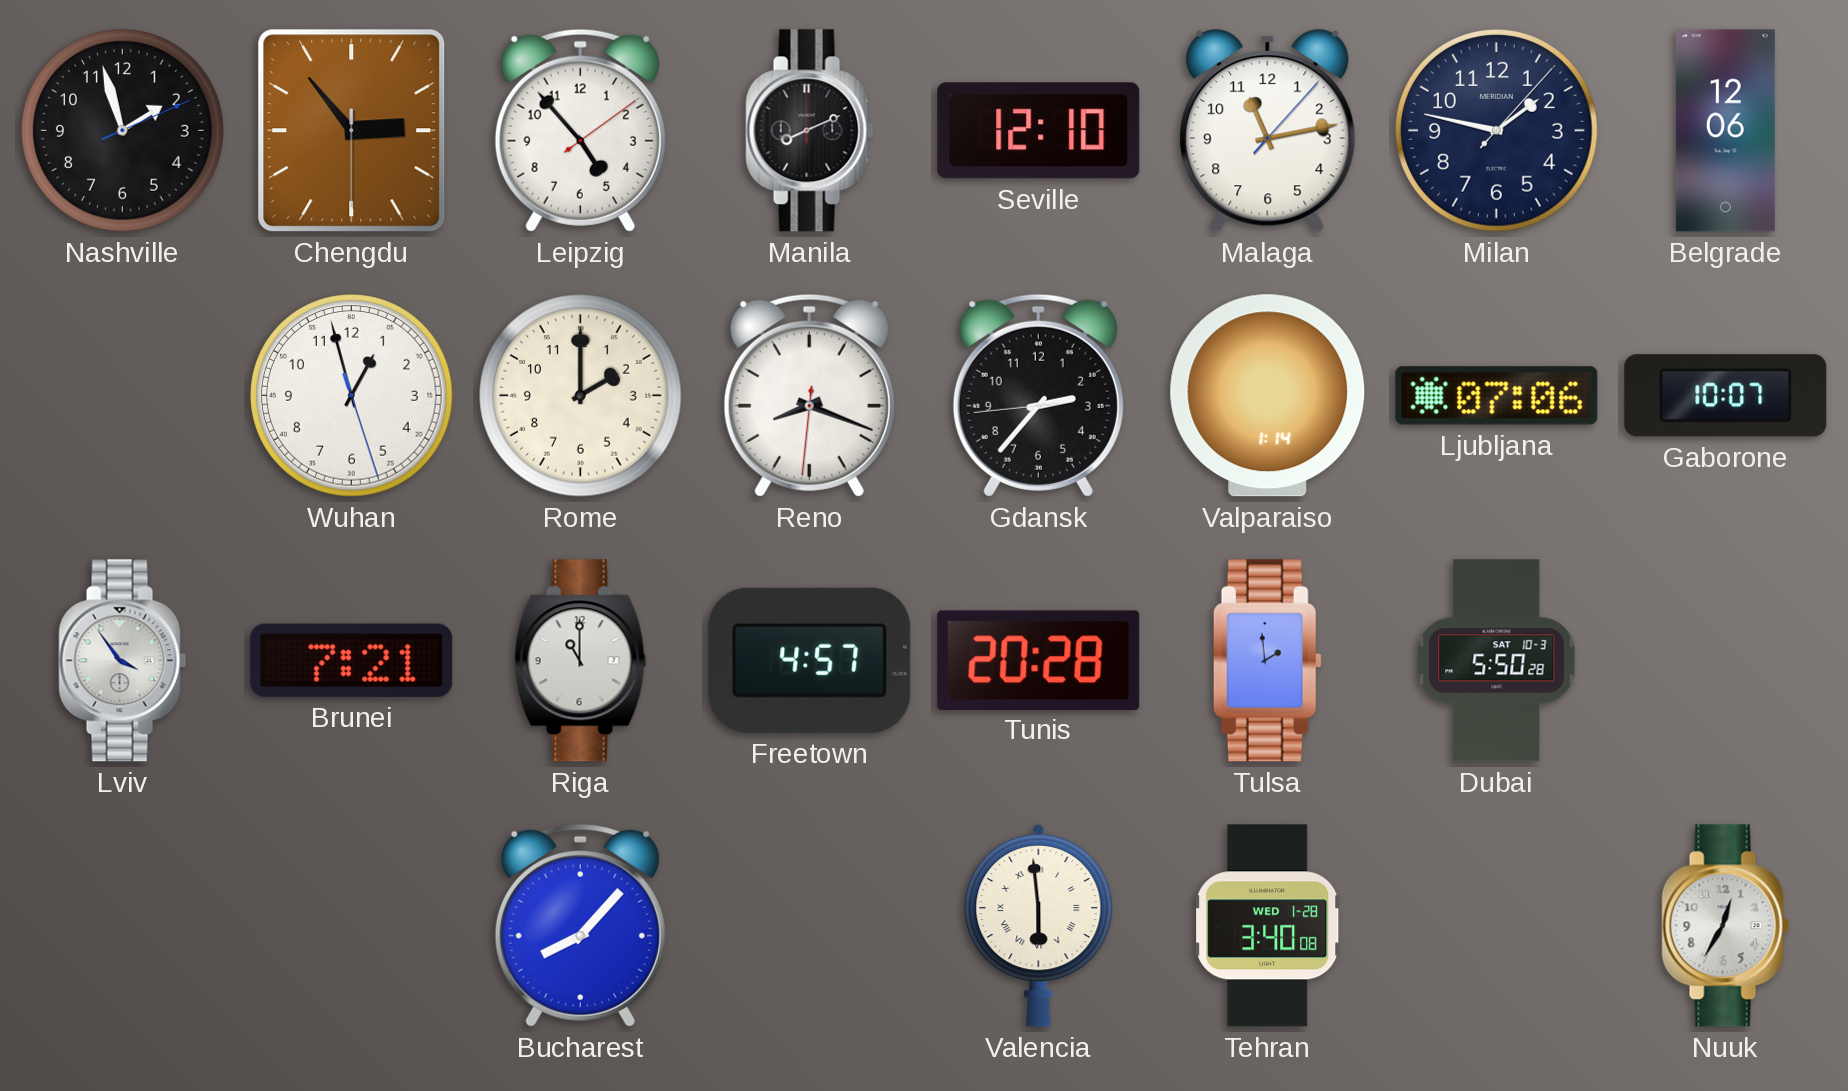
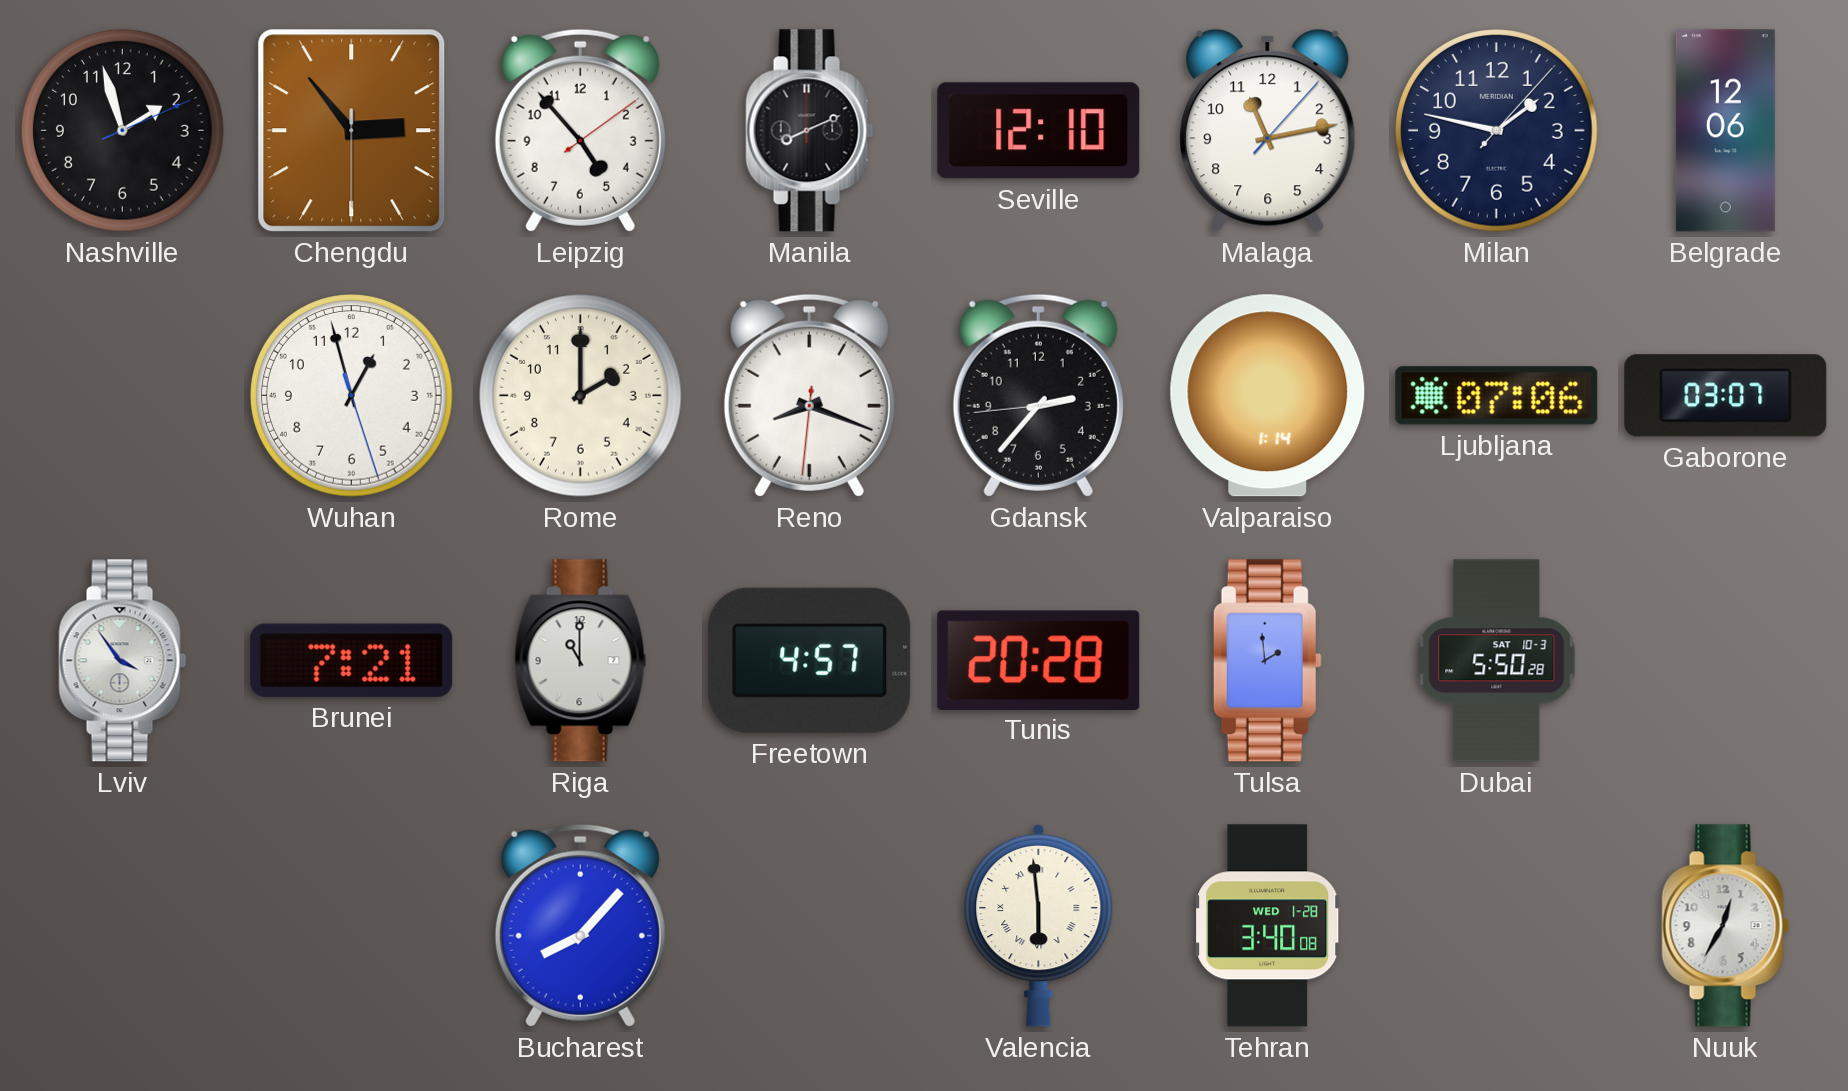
Gaborone: 10:07 -> 03:07
